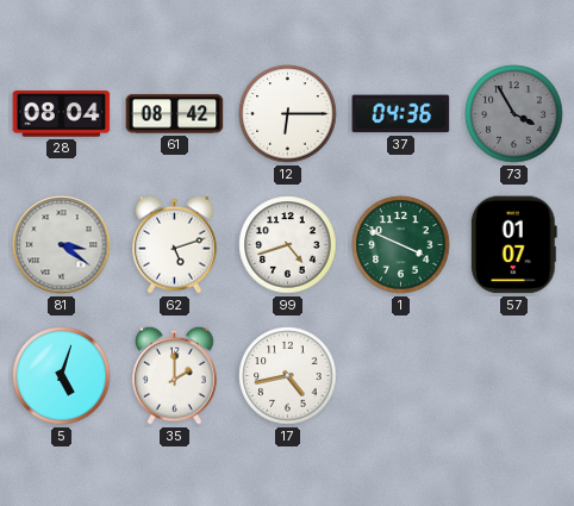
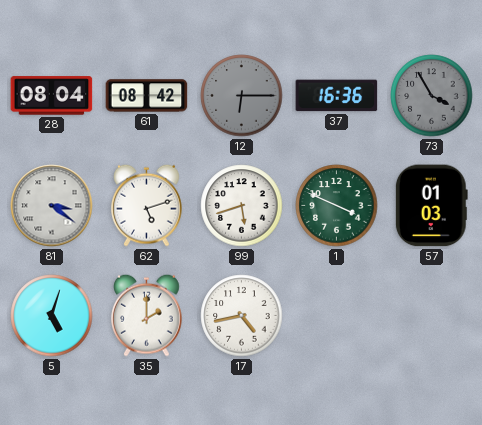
12 dial: white -> grey
37: 04:36 -> 16:36
99: 4:42 -> 5:42
57: 01:07 -> 01:03
